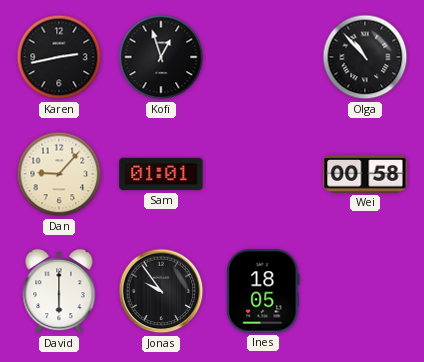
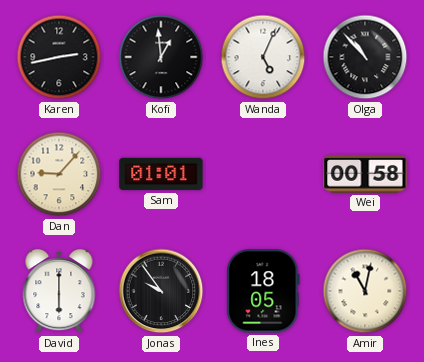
Kofi: 12:57 -> 12:59
Wanda: none -> 5:04
Amir: none -> 11:02
